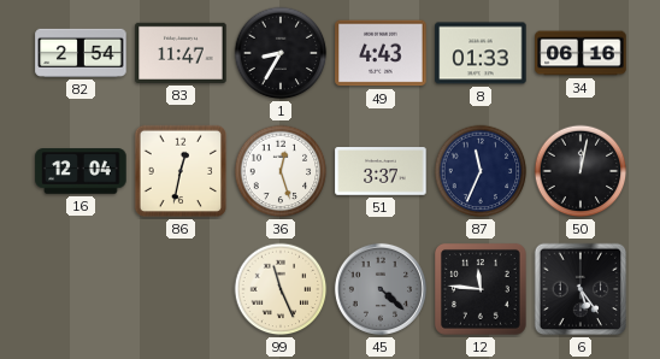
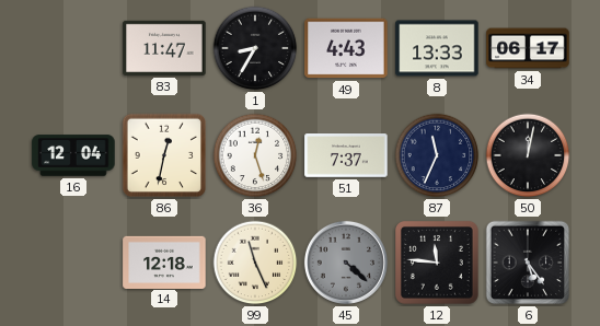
82: 2:54 -> none
8: 01:33 -> 13:33
34: 06:16 -> 06:17
51: 3:37 -> 7:37
14: none -> 12:18
